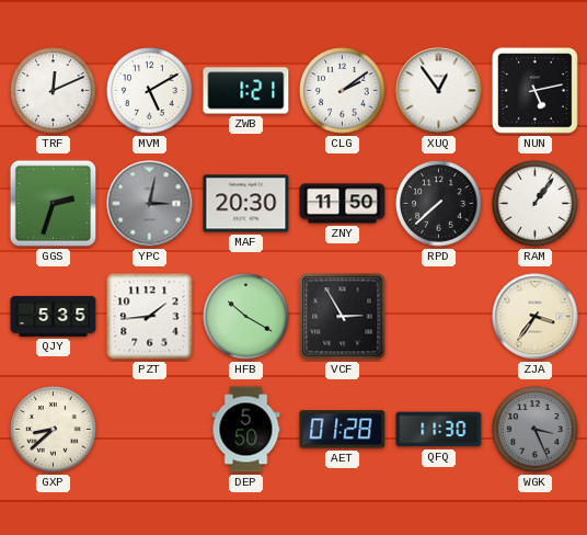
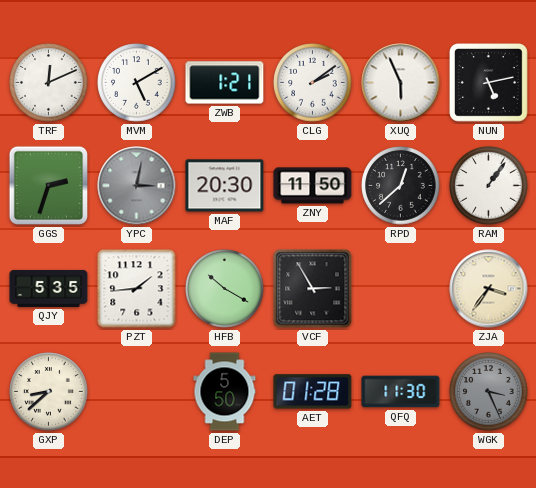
XUQ: 12:54 -> 5:56
RPD: 7:38 -> 12:38
